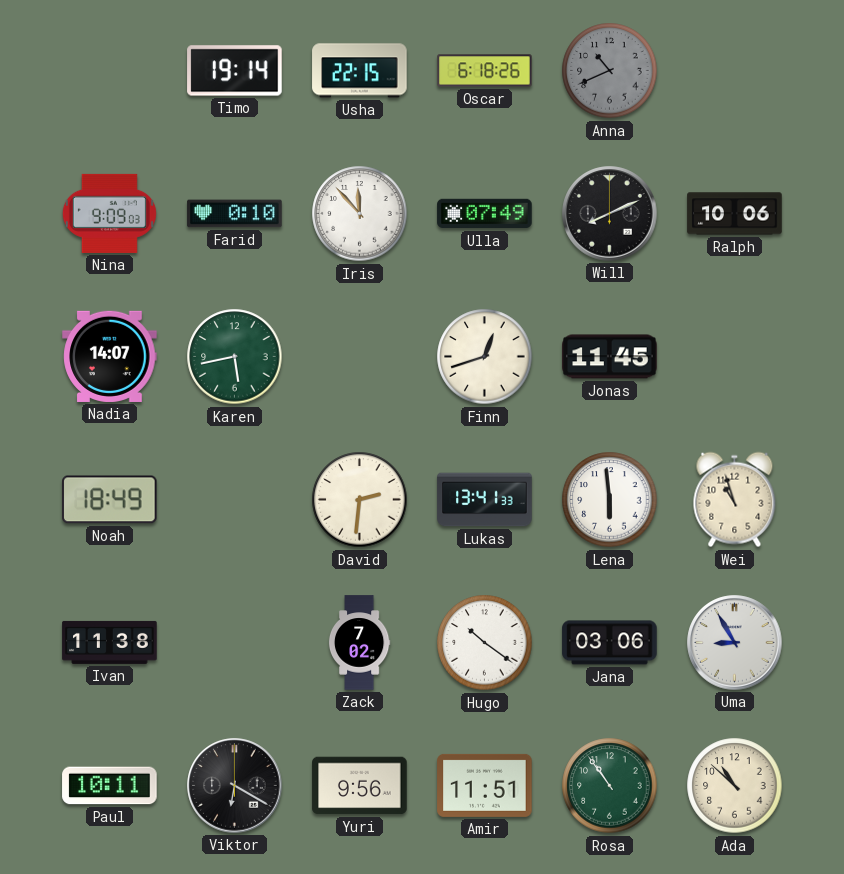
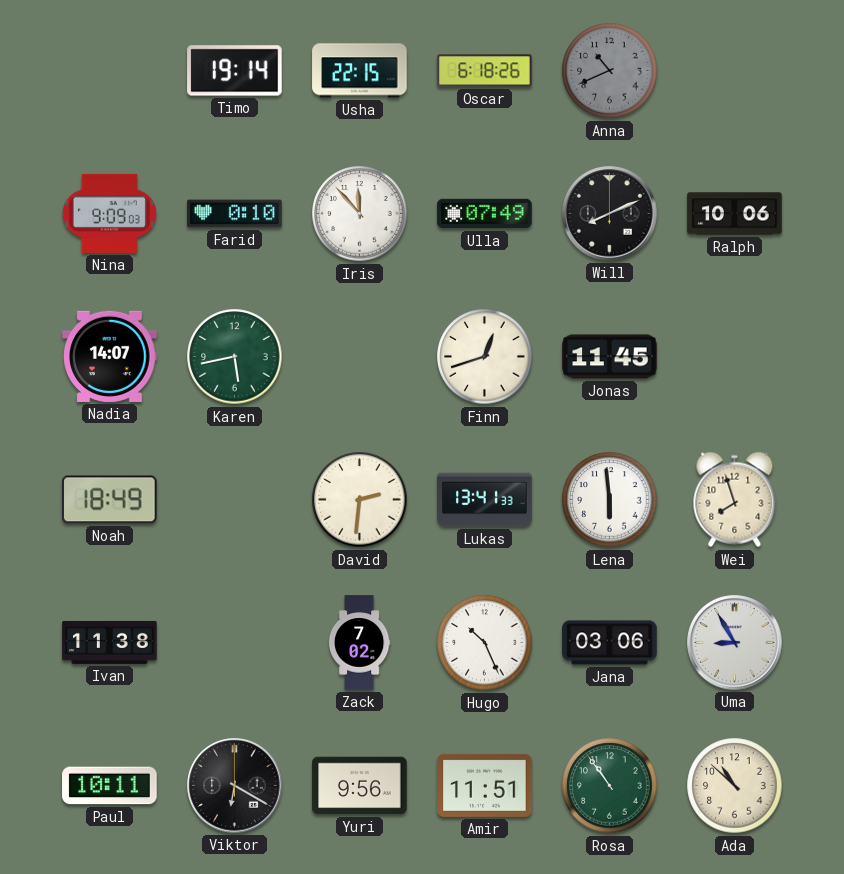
Wei: 10:57 -> 7:57
Hugo: 10:21 -> 10:26
